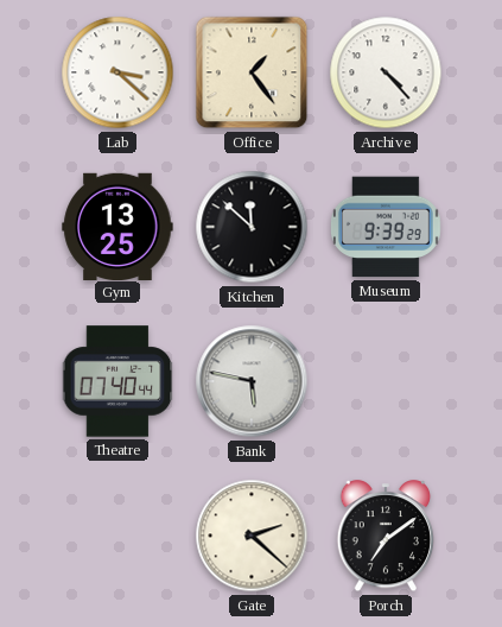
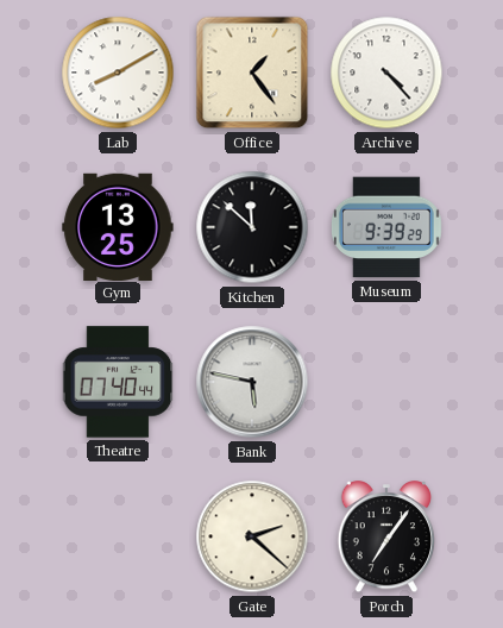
Lab: 3:22 -> 8:10
Porch: 7:09 -> 7:06
